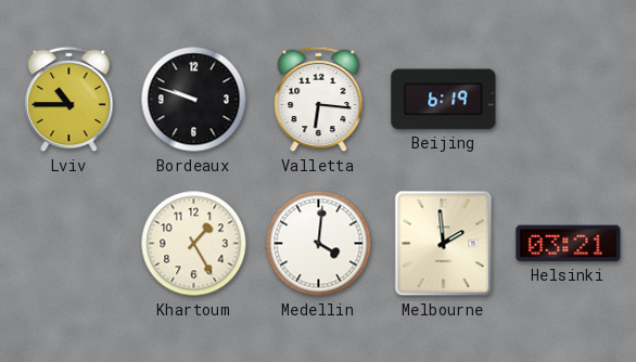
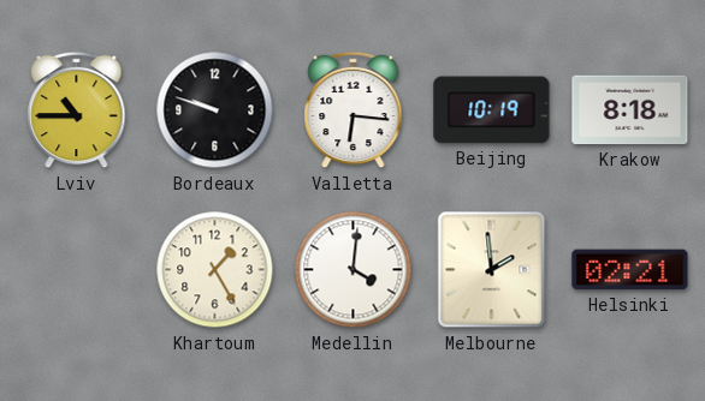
Beijing: 6:19 -> 10:19
Krakow: none -> 8:18
Helsinki: 03:21 -> 02:21
